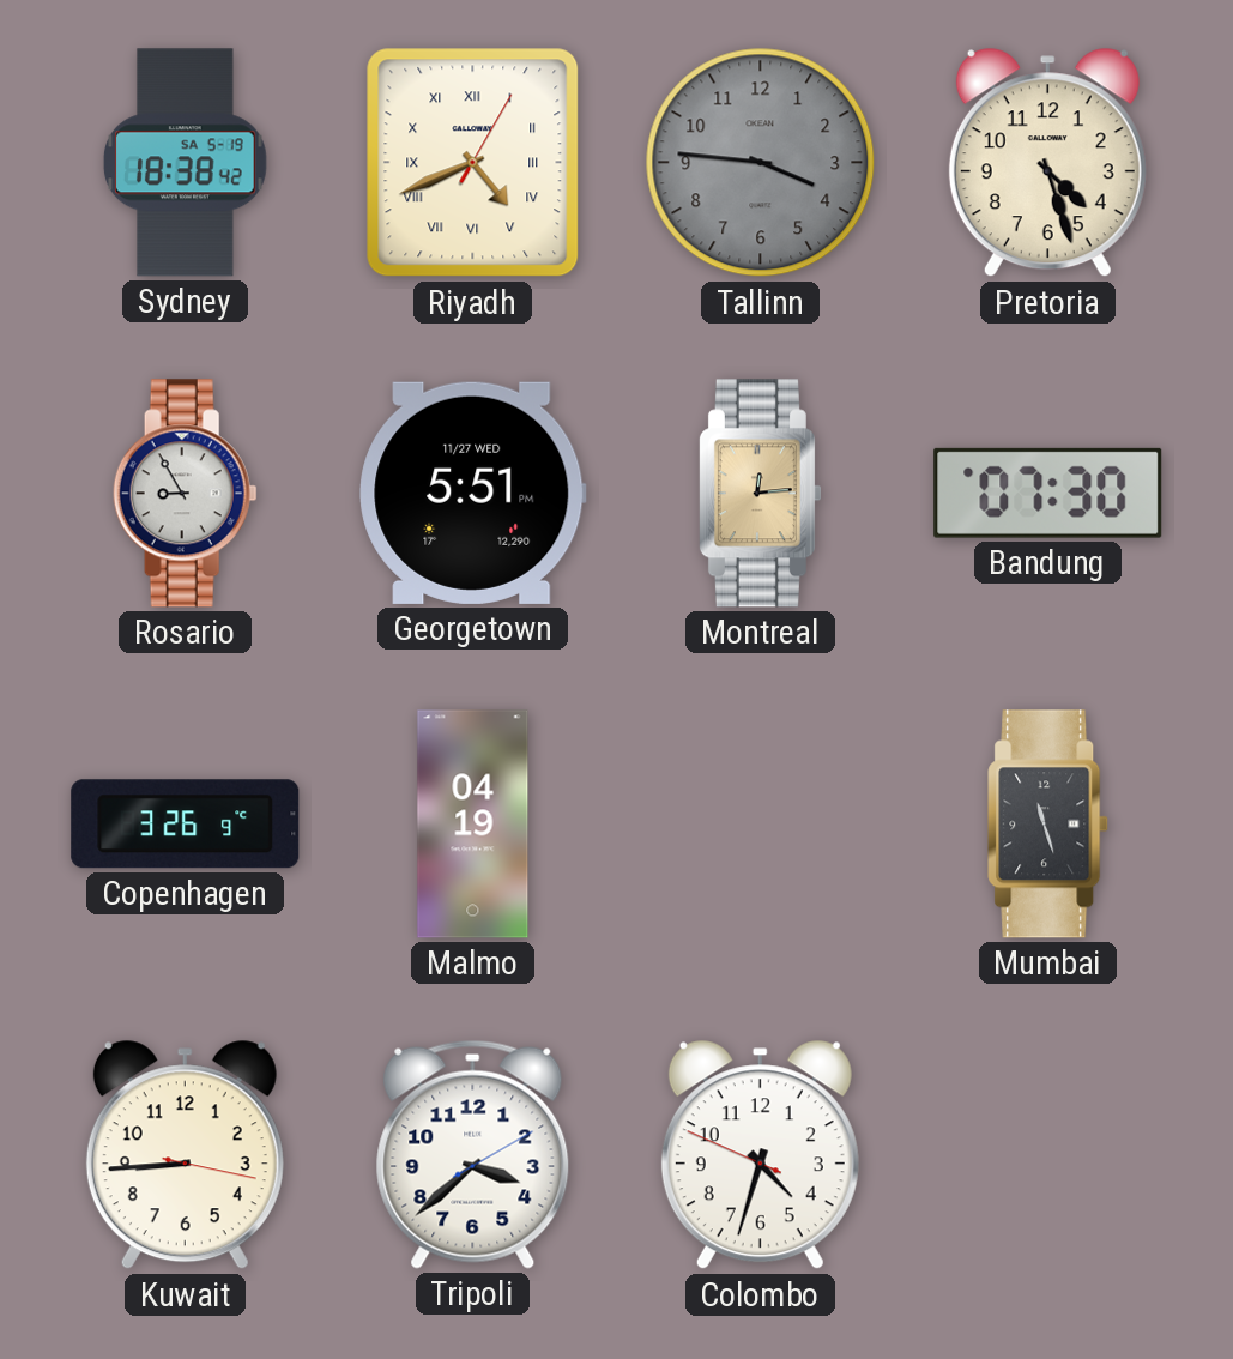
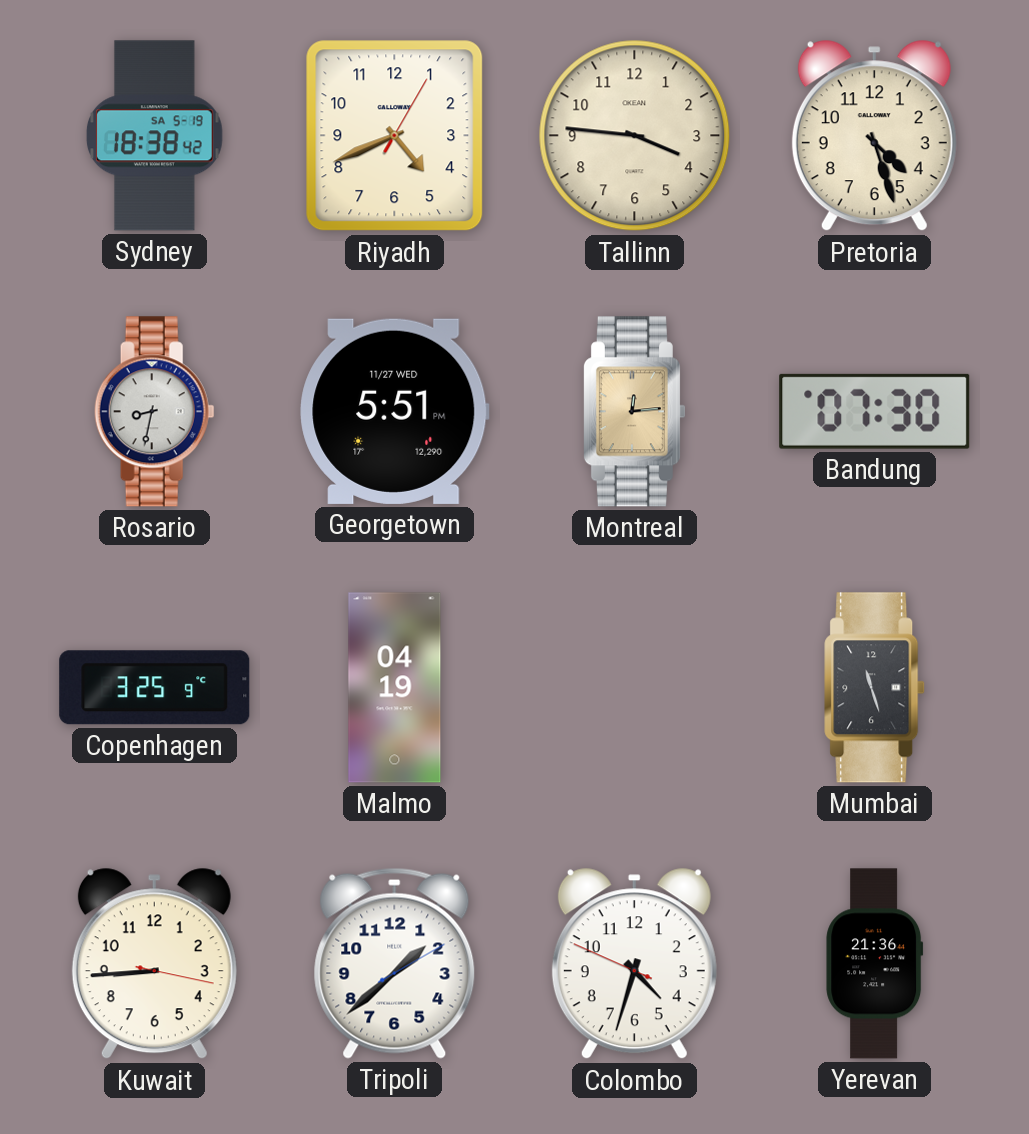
Riyadh numerals: Roman -> Arabic
Tallinn dial: grey -> cream
Rosario: 8:55 -> 8:32
Copenhagen: 3:26 -> 3:25
Tripoli: 3:38 -> 1:38
Yerevan: none -> 21:36
